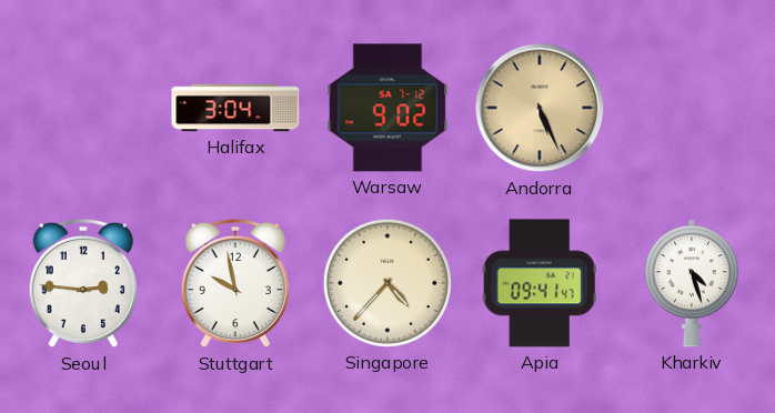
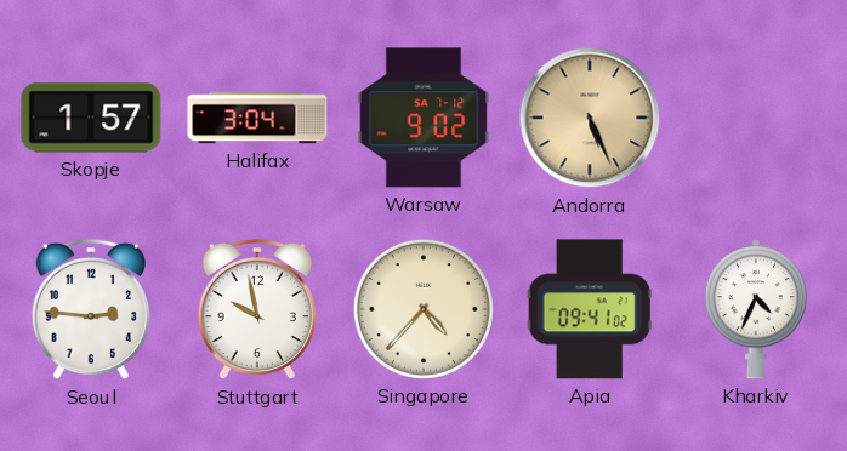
Skopje: none -> 1:57
Apia: 09:41:47 -> 09:41:02
Kharkiv: 4:27 -> 4:34
